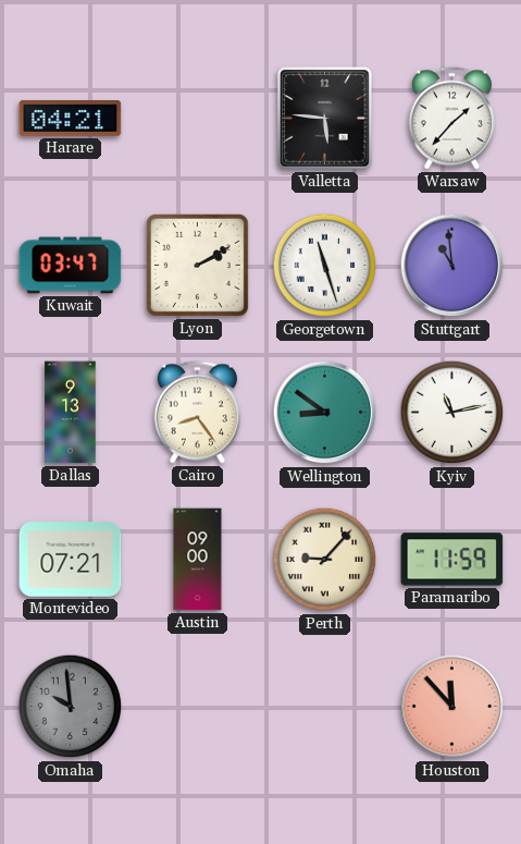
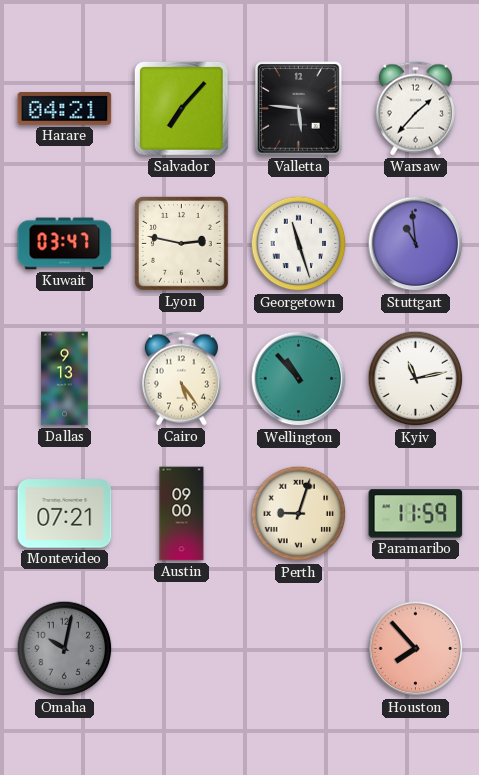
Salvador: none -> 7:07
Lyon: 2:10 -> 2:47
Cairo: 8:24 -> 5:24
Wellington: 8:51 -> 10:53
Perth: 9:07 -> 9:03
Omaha: 9:59 -> 10:02
Houston: 11:53 -> 7:53
